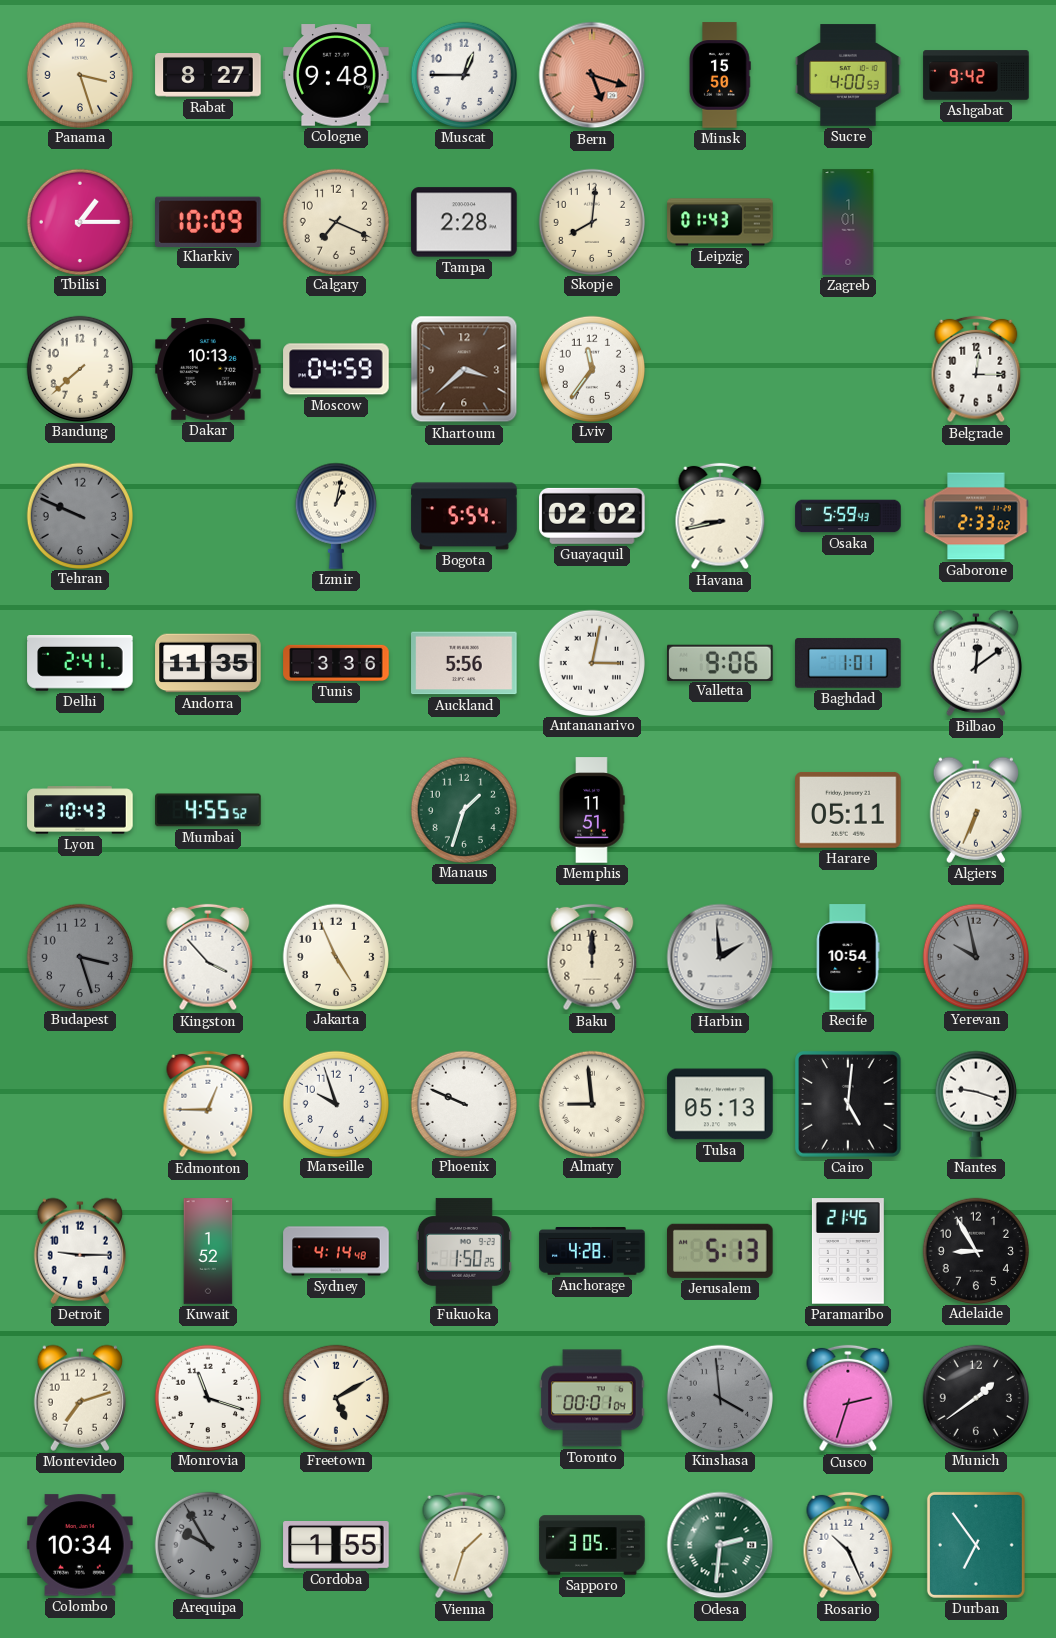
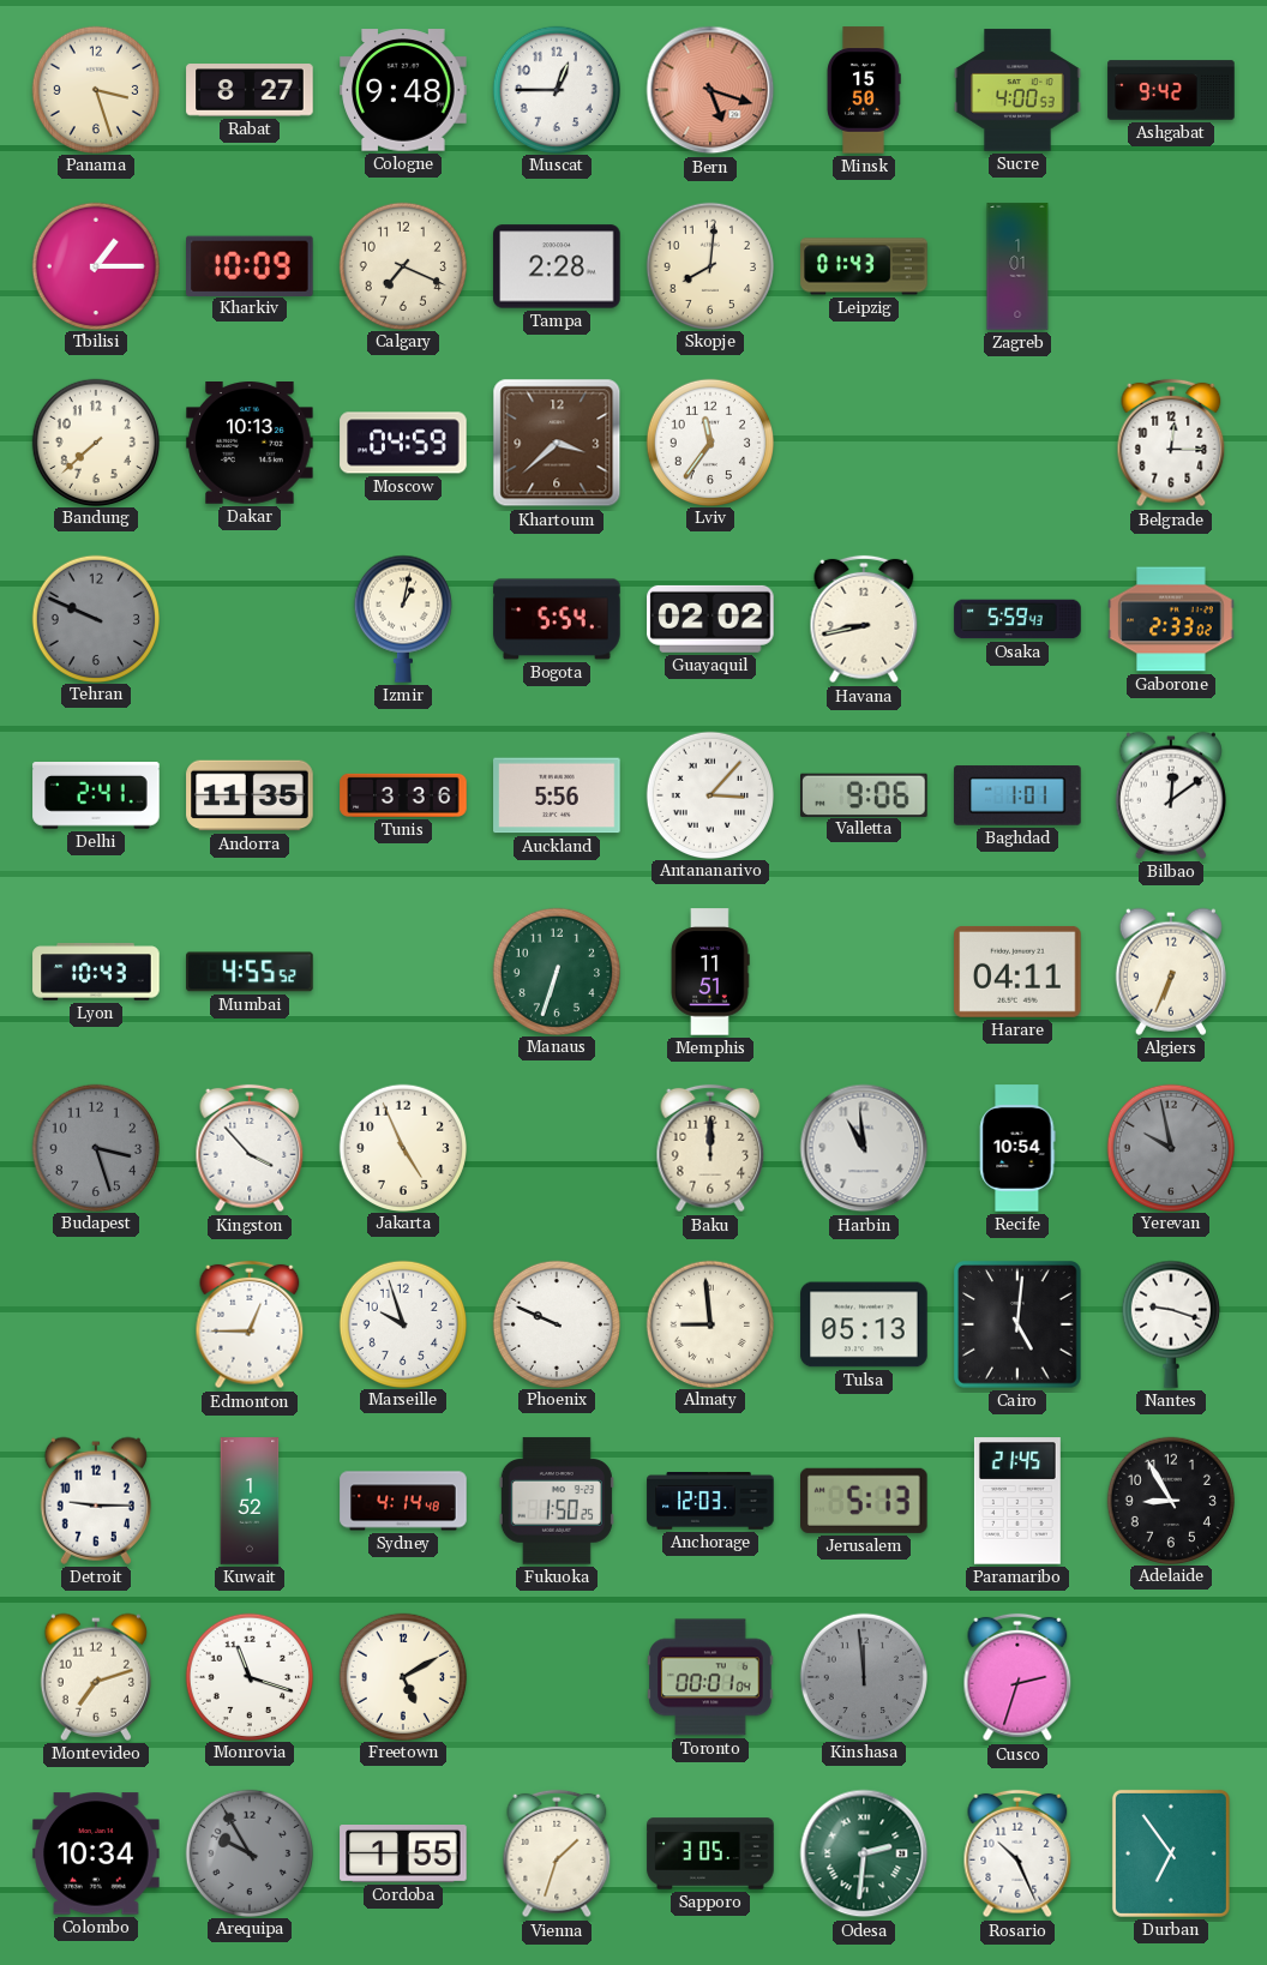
Antananarivo: 3:02 -> 3:07
Manaus: 1:33 -> 6:33
Harare: 05:11 -> 04:11
Harbin: 1:59 -> 10:59
Anchorage: 4:28 -> 12:03
Kinshasa: 3:59 -> 11:59
Munich: 1:39 -> none
